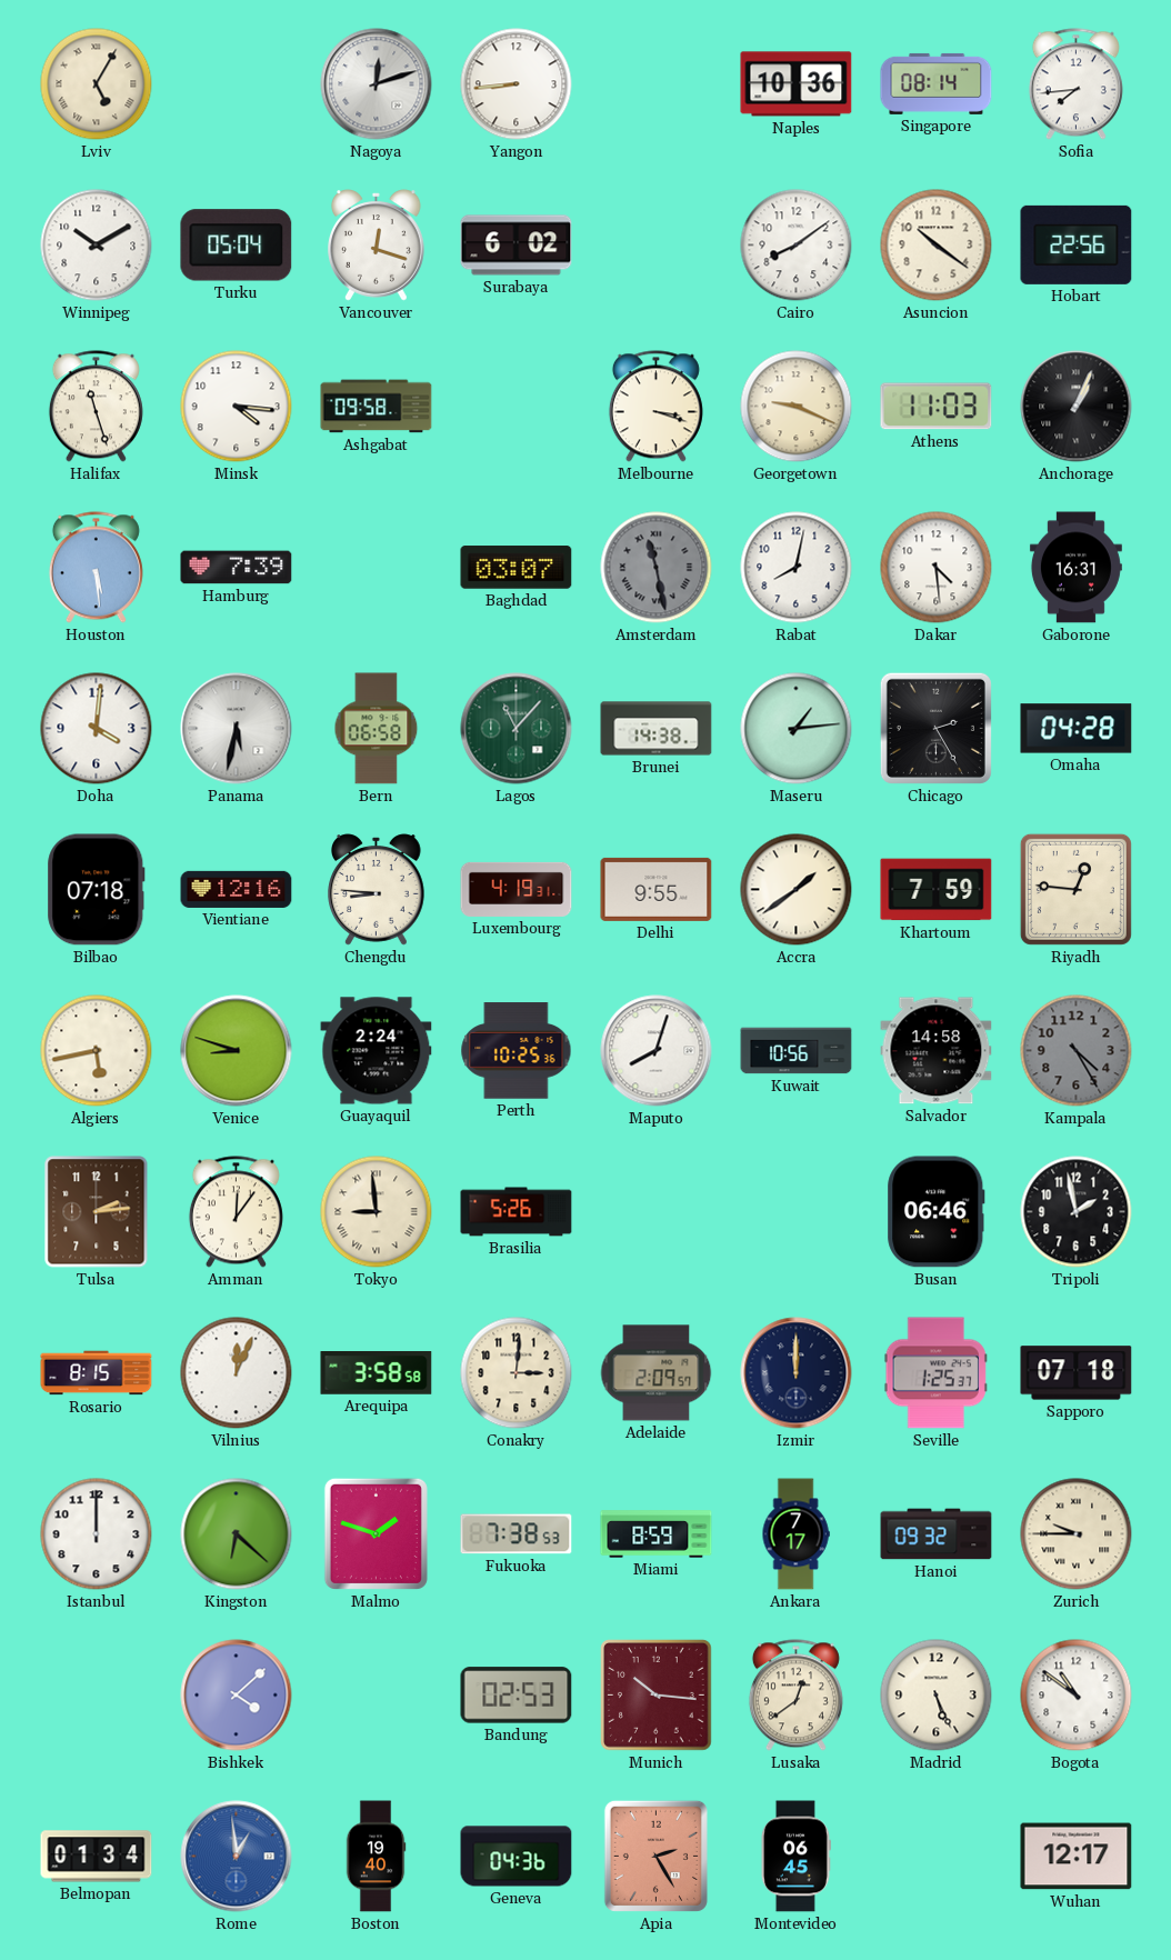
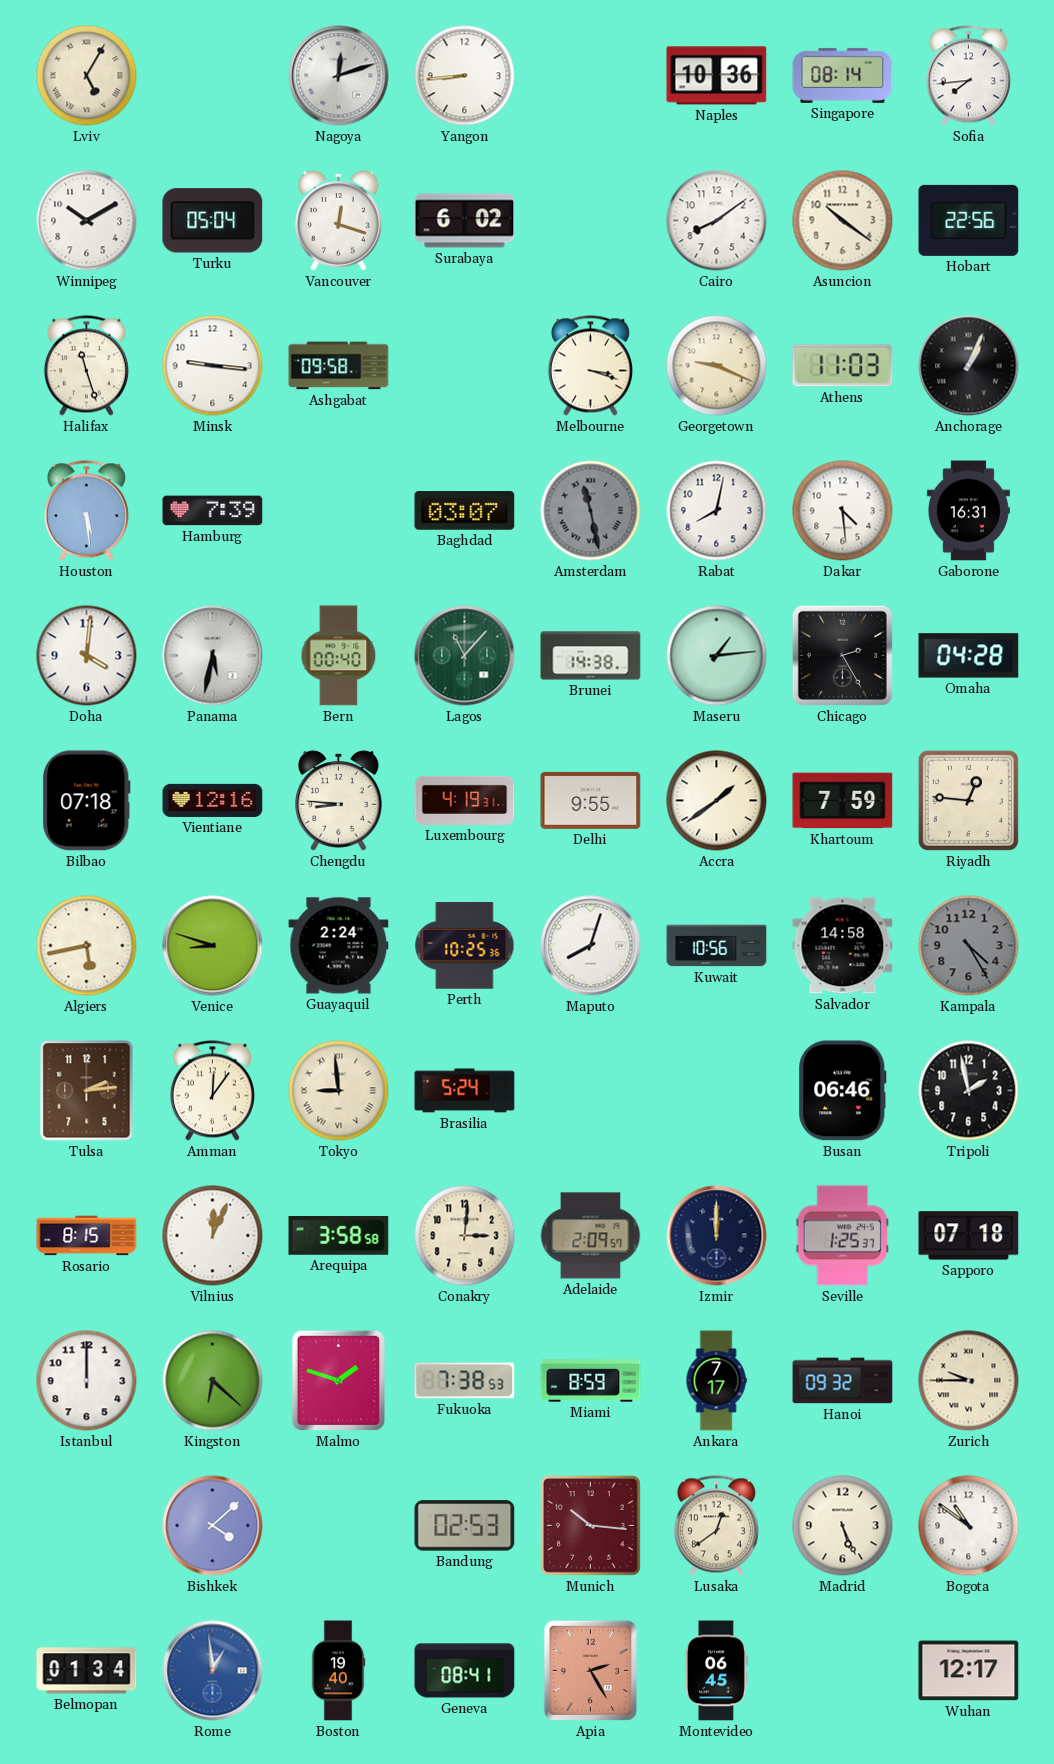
Minsk: 4:16 -> 9:16
Bern: 06:58 -> 00:40
Brasilia: 5:26 -> 5:24
Geneva: 04:36 -> 08:41
